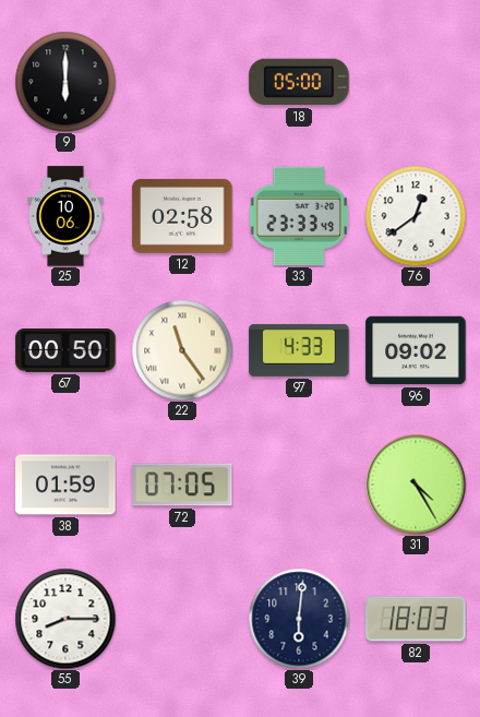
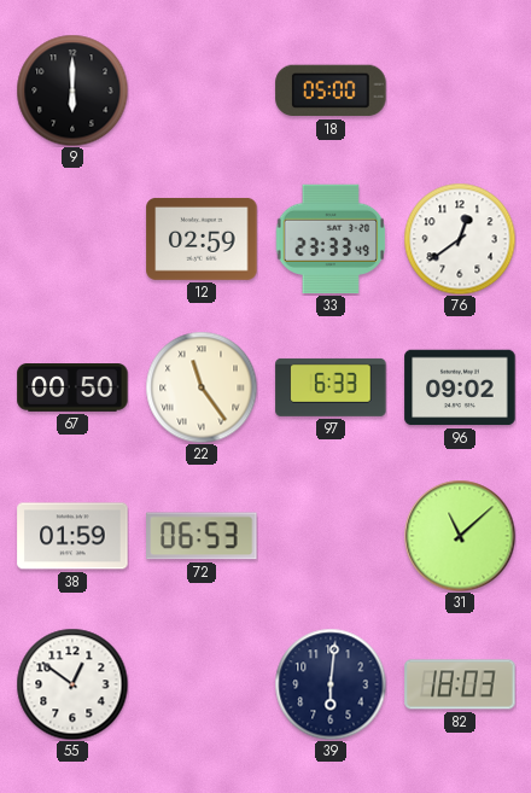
25: 10:06 -> none
12: 02:58 -> 02:59
97: 4:33 -> 6:33
72: 07:05 -> 06:53
31: 4:25 -> 11:08
55: 8:15 -> 12:51
